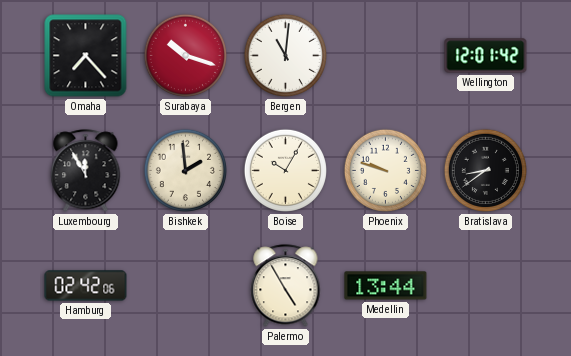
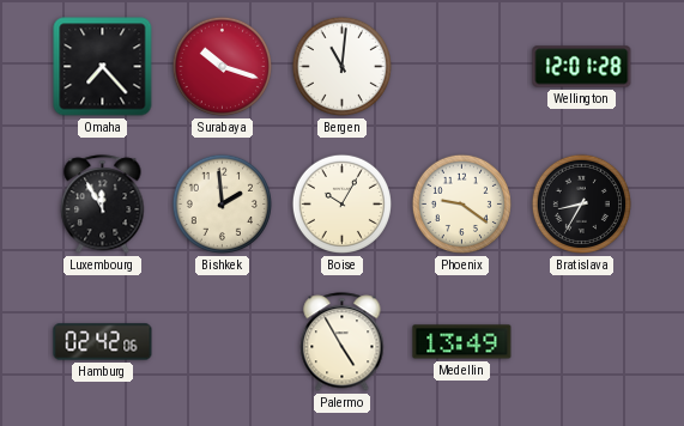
Wellington: 12:01:42 -> 12:01:28
Phoenix: 9:48 -> 9:21
Bratislava: 8:39 -> 8:35
Medellin: 13:44 -> 13:49
